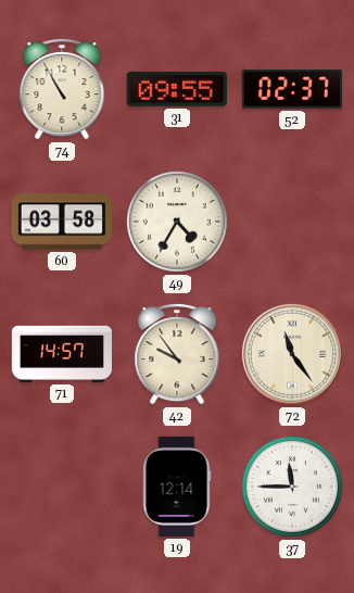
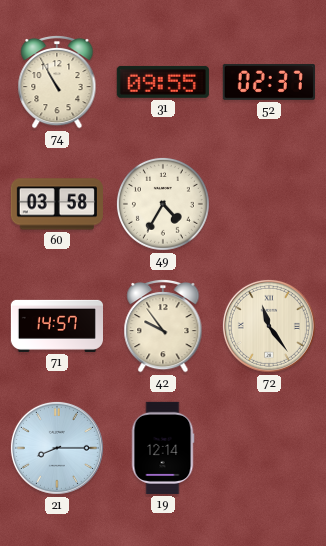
21: none -> 8:15
37: 11:45 -> none
